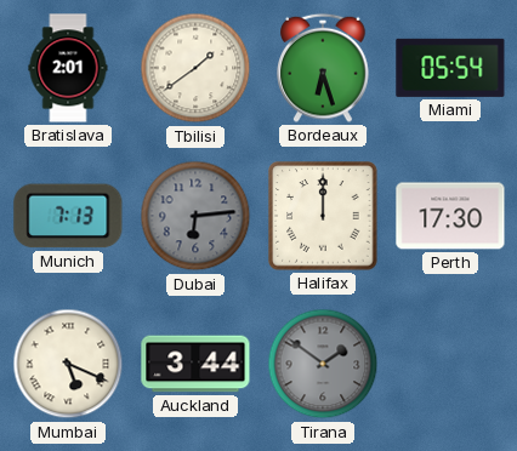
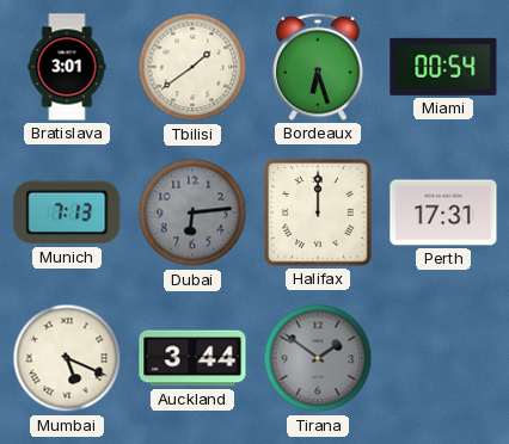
Bratislava: 2:01 -> 3:01
Miami: 05:54 -> 00:54
Perth: 17:30 -> 17:31
